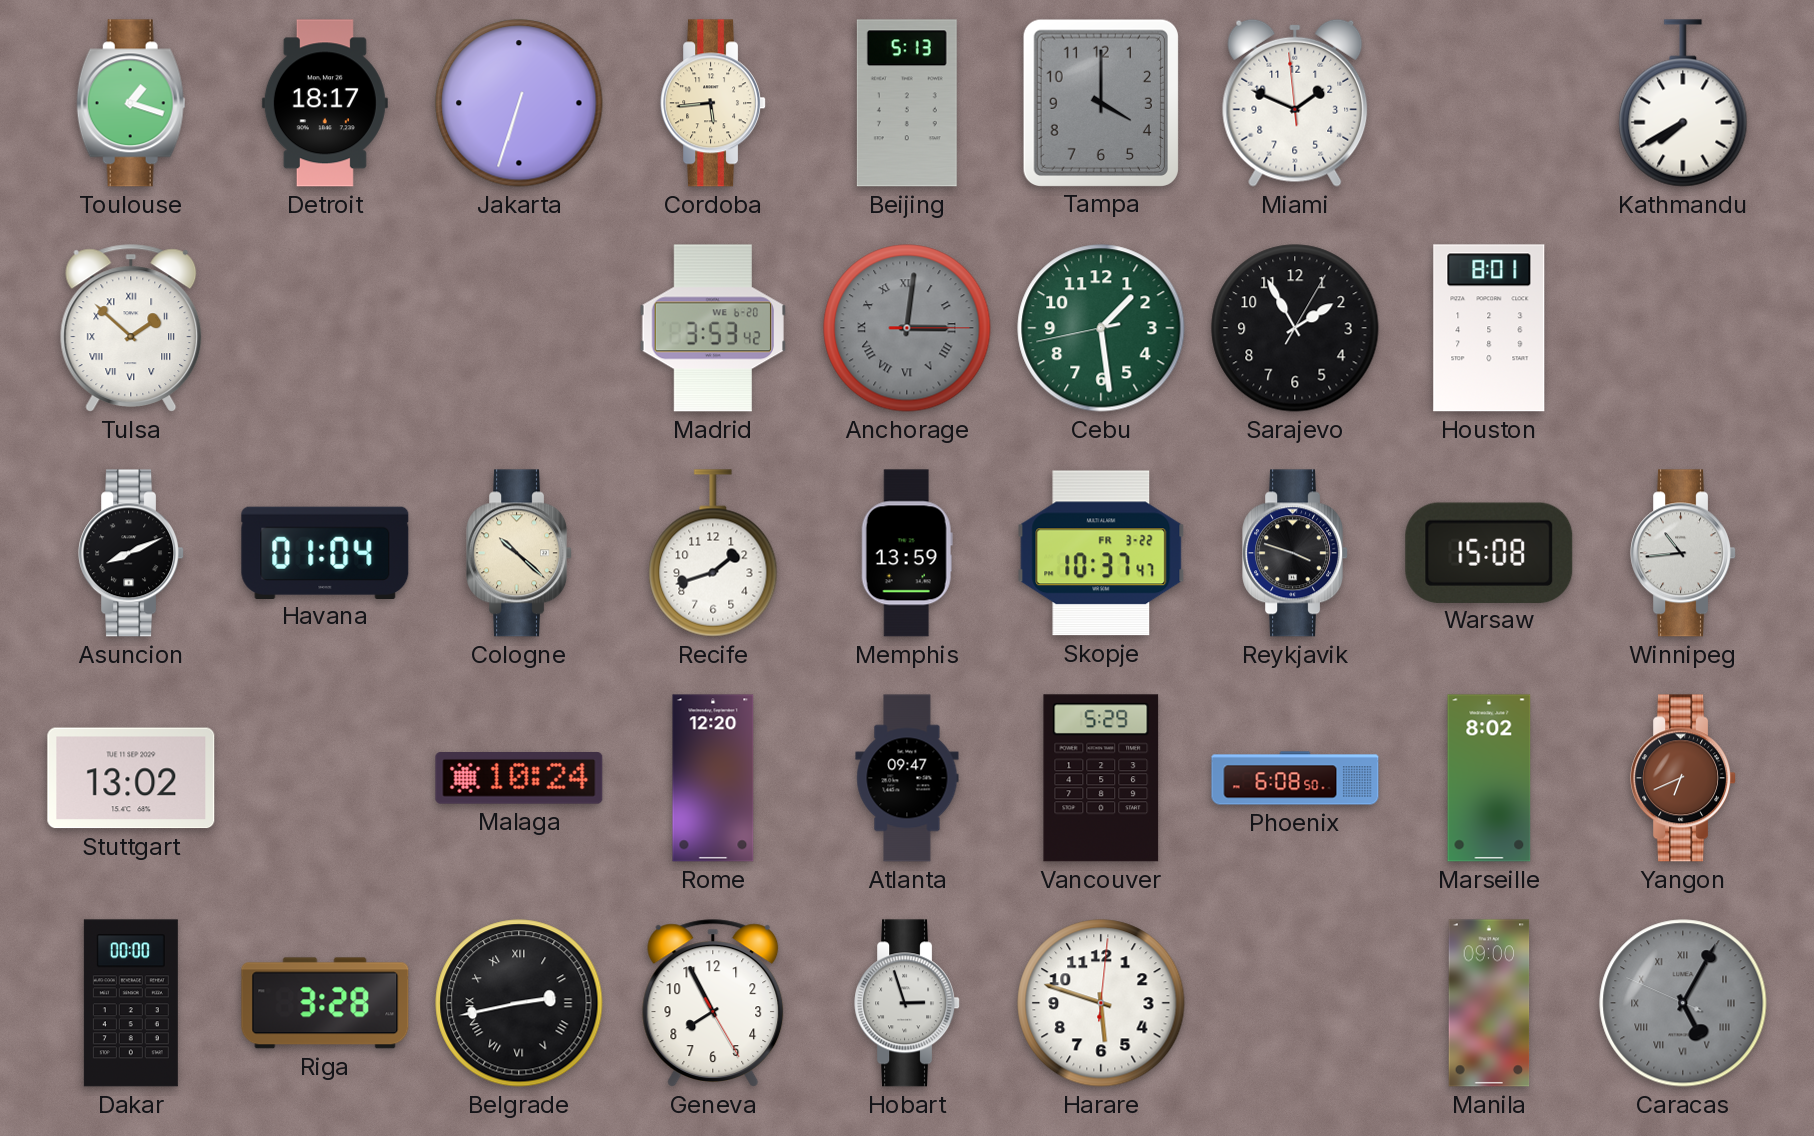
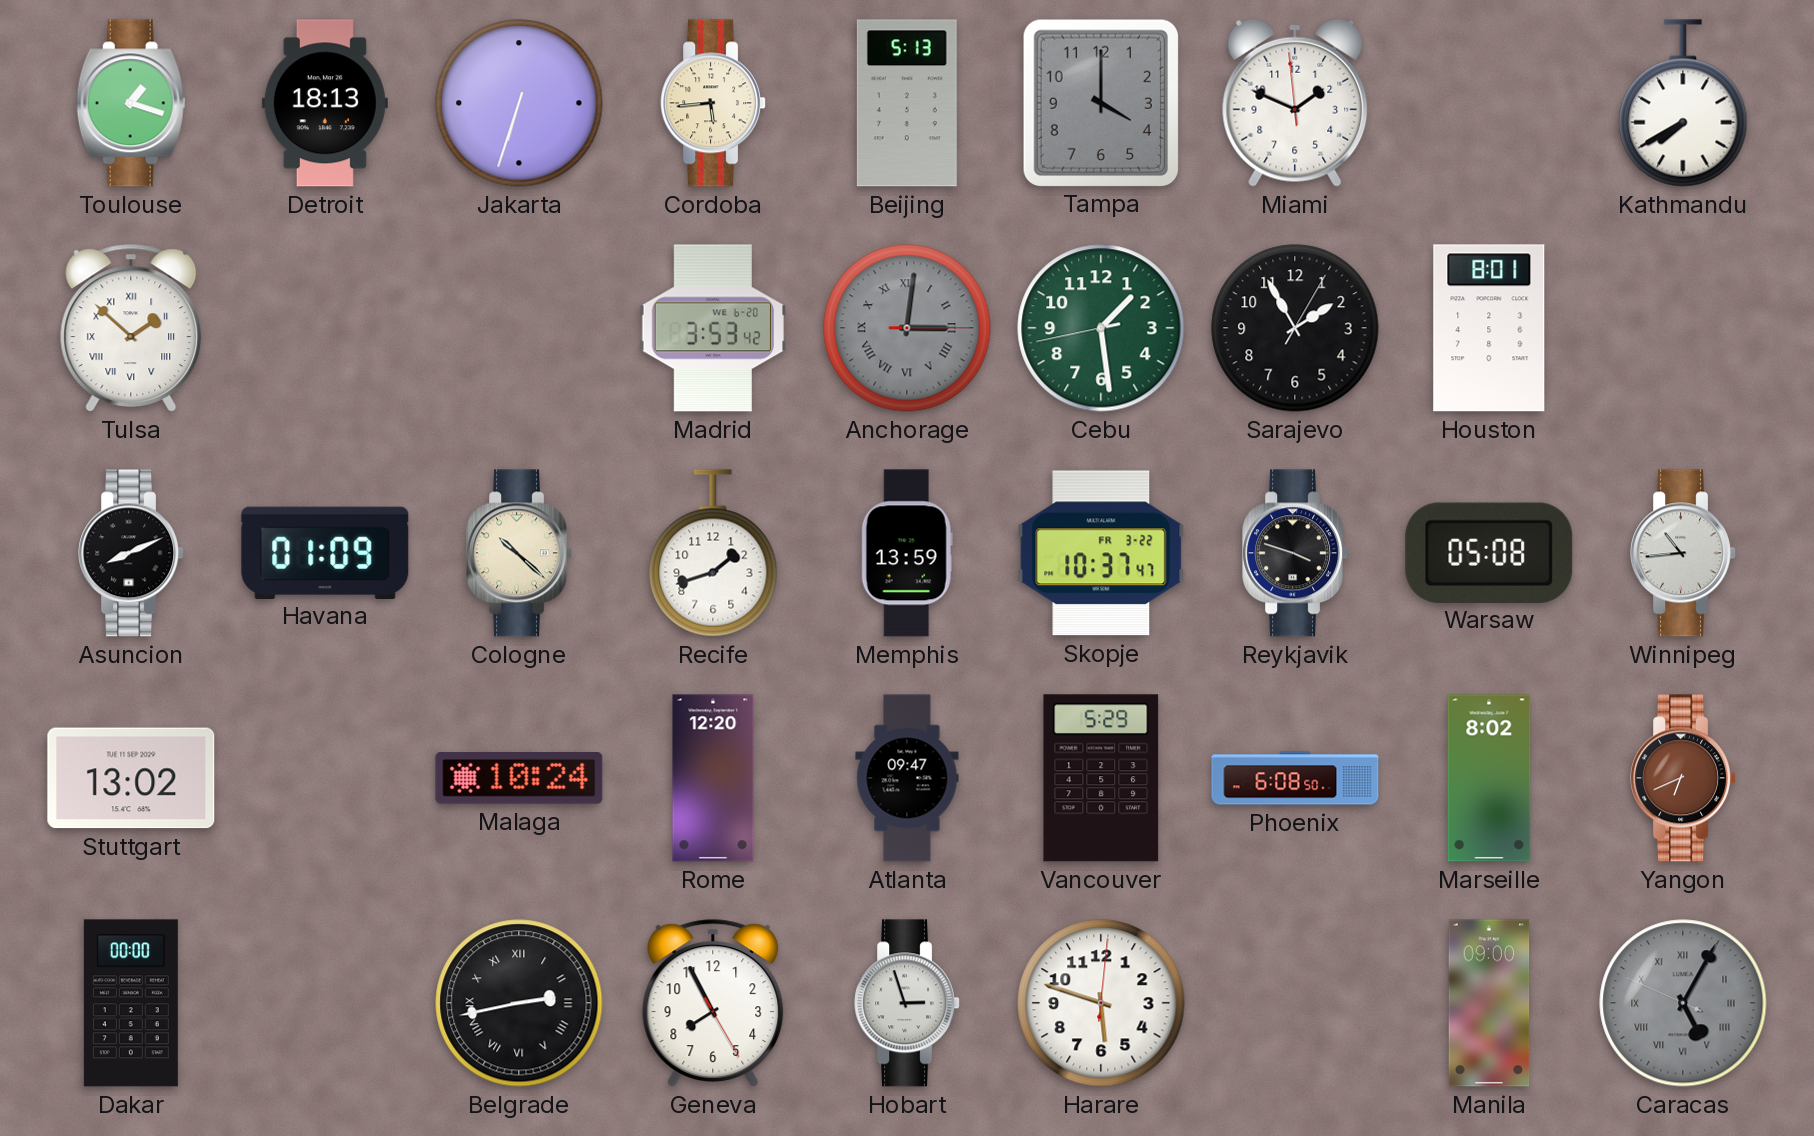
Detroit: 18:17 -> 18:13
Havana: 01:04 -> 01:09
Warsaw: 15:08 -> 05:08
Riga: 3:28 -> none
